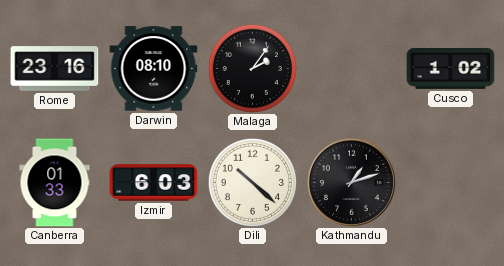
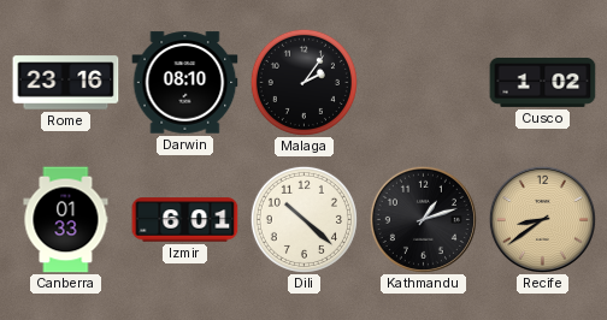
Izmir: 6:03 -> 6:01
Recife: none -> 8:39
